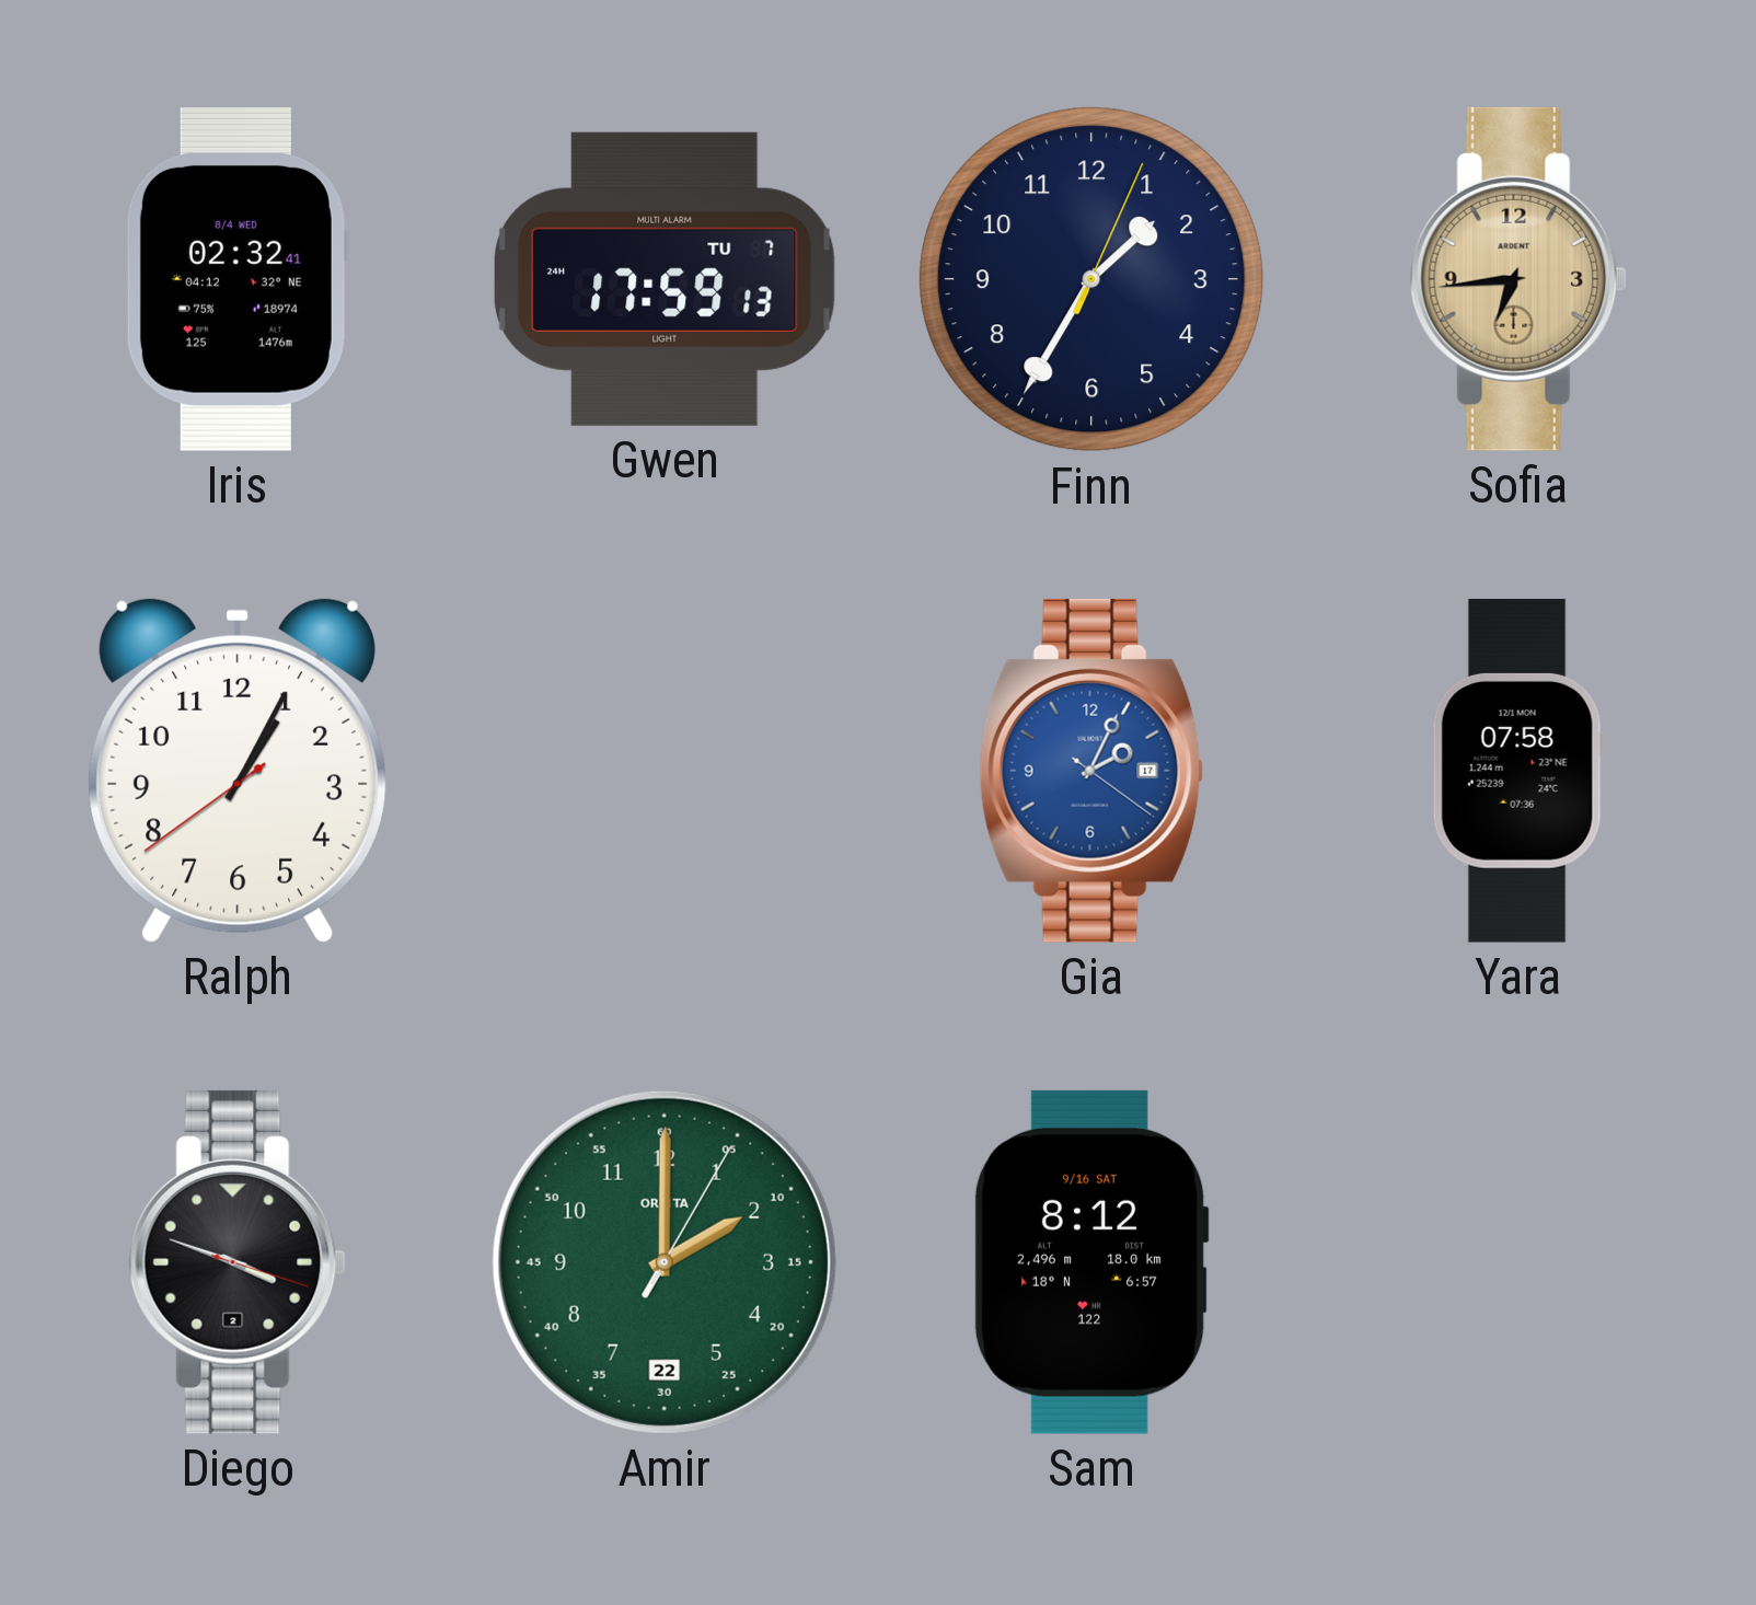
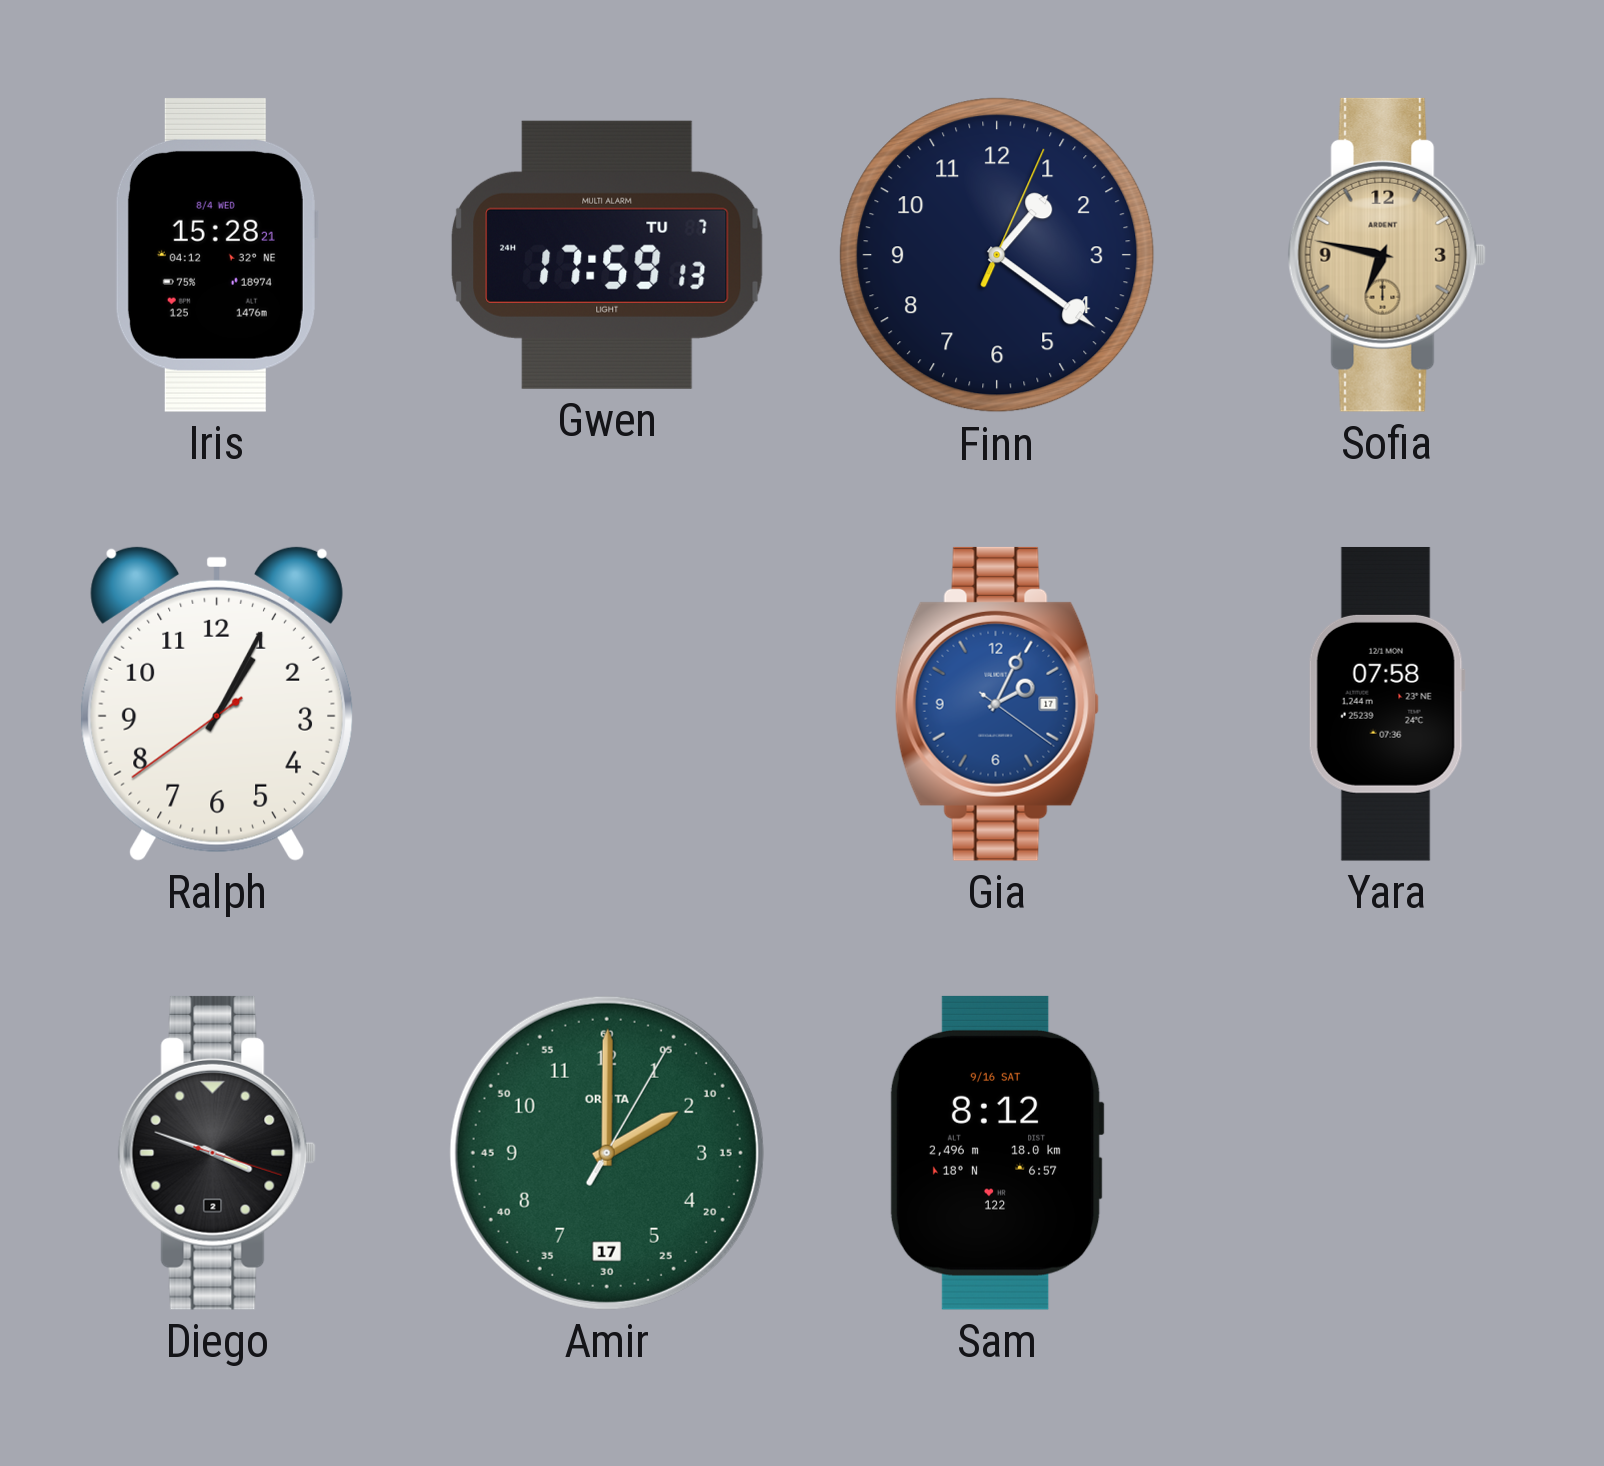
Iris: 02:32 -> 15:28
Finn: 1:35 -> 1:21
Sofia: 6:44 -> 6:47
Amir date: 22 -> 17
